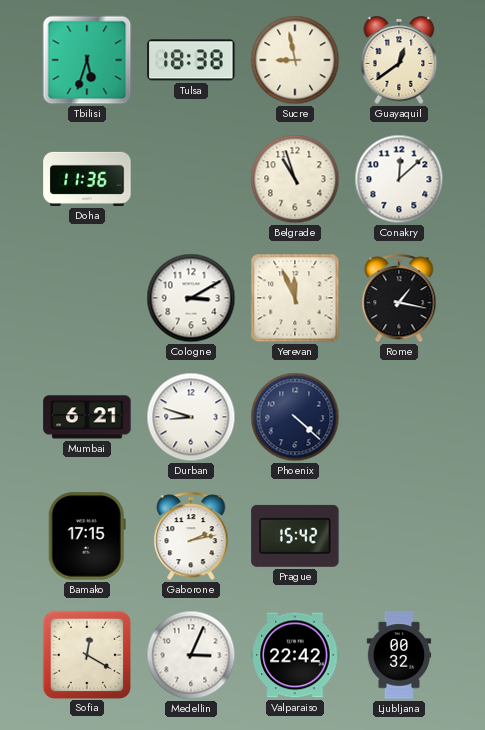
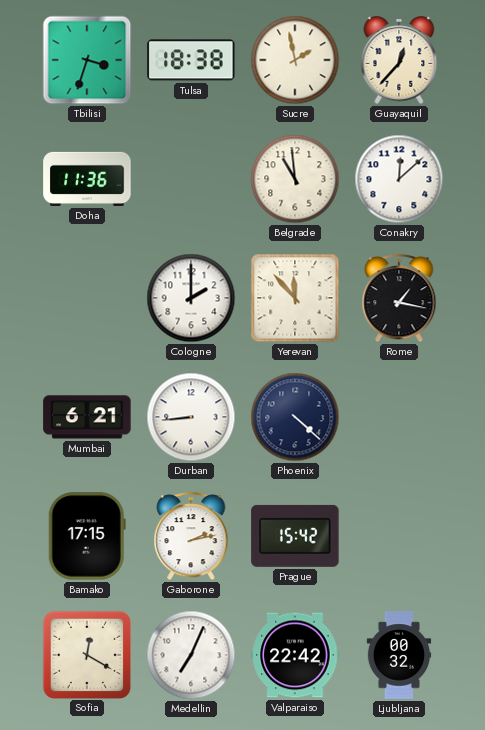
Tbilisi: 5:33 -> 3:33
Sucre: 8:58 -> 1:58
Guayaquil: 12:39 -> 12:37
Belgrade: 10:57 -> 10:59
Cologne: 3:10 -> 2:00
Yerevan: 11:56 -> 11:53
Durban: 8:48 -> 8:44
Medellin: 3:04 -> 7:04
